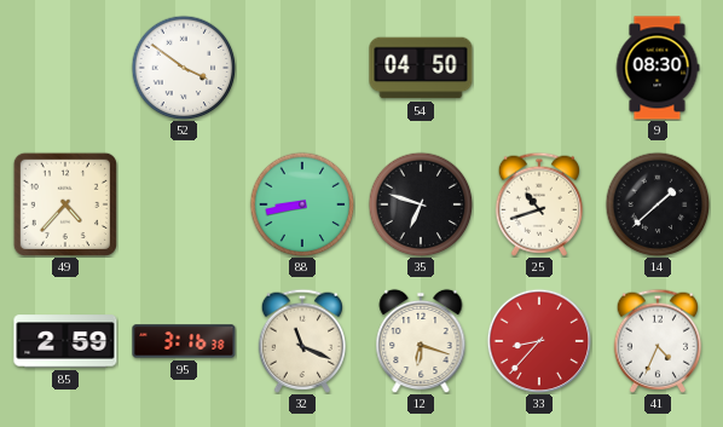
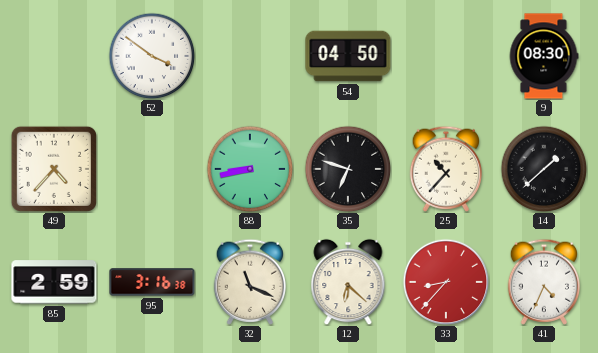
25: 10:42 -> 10:37
12: 6:18 -> 6:22
